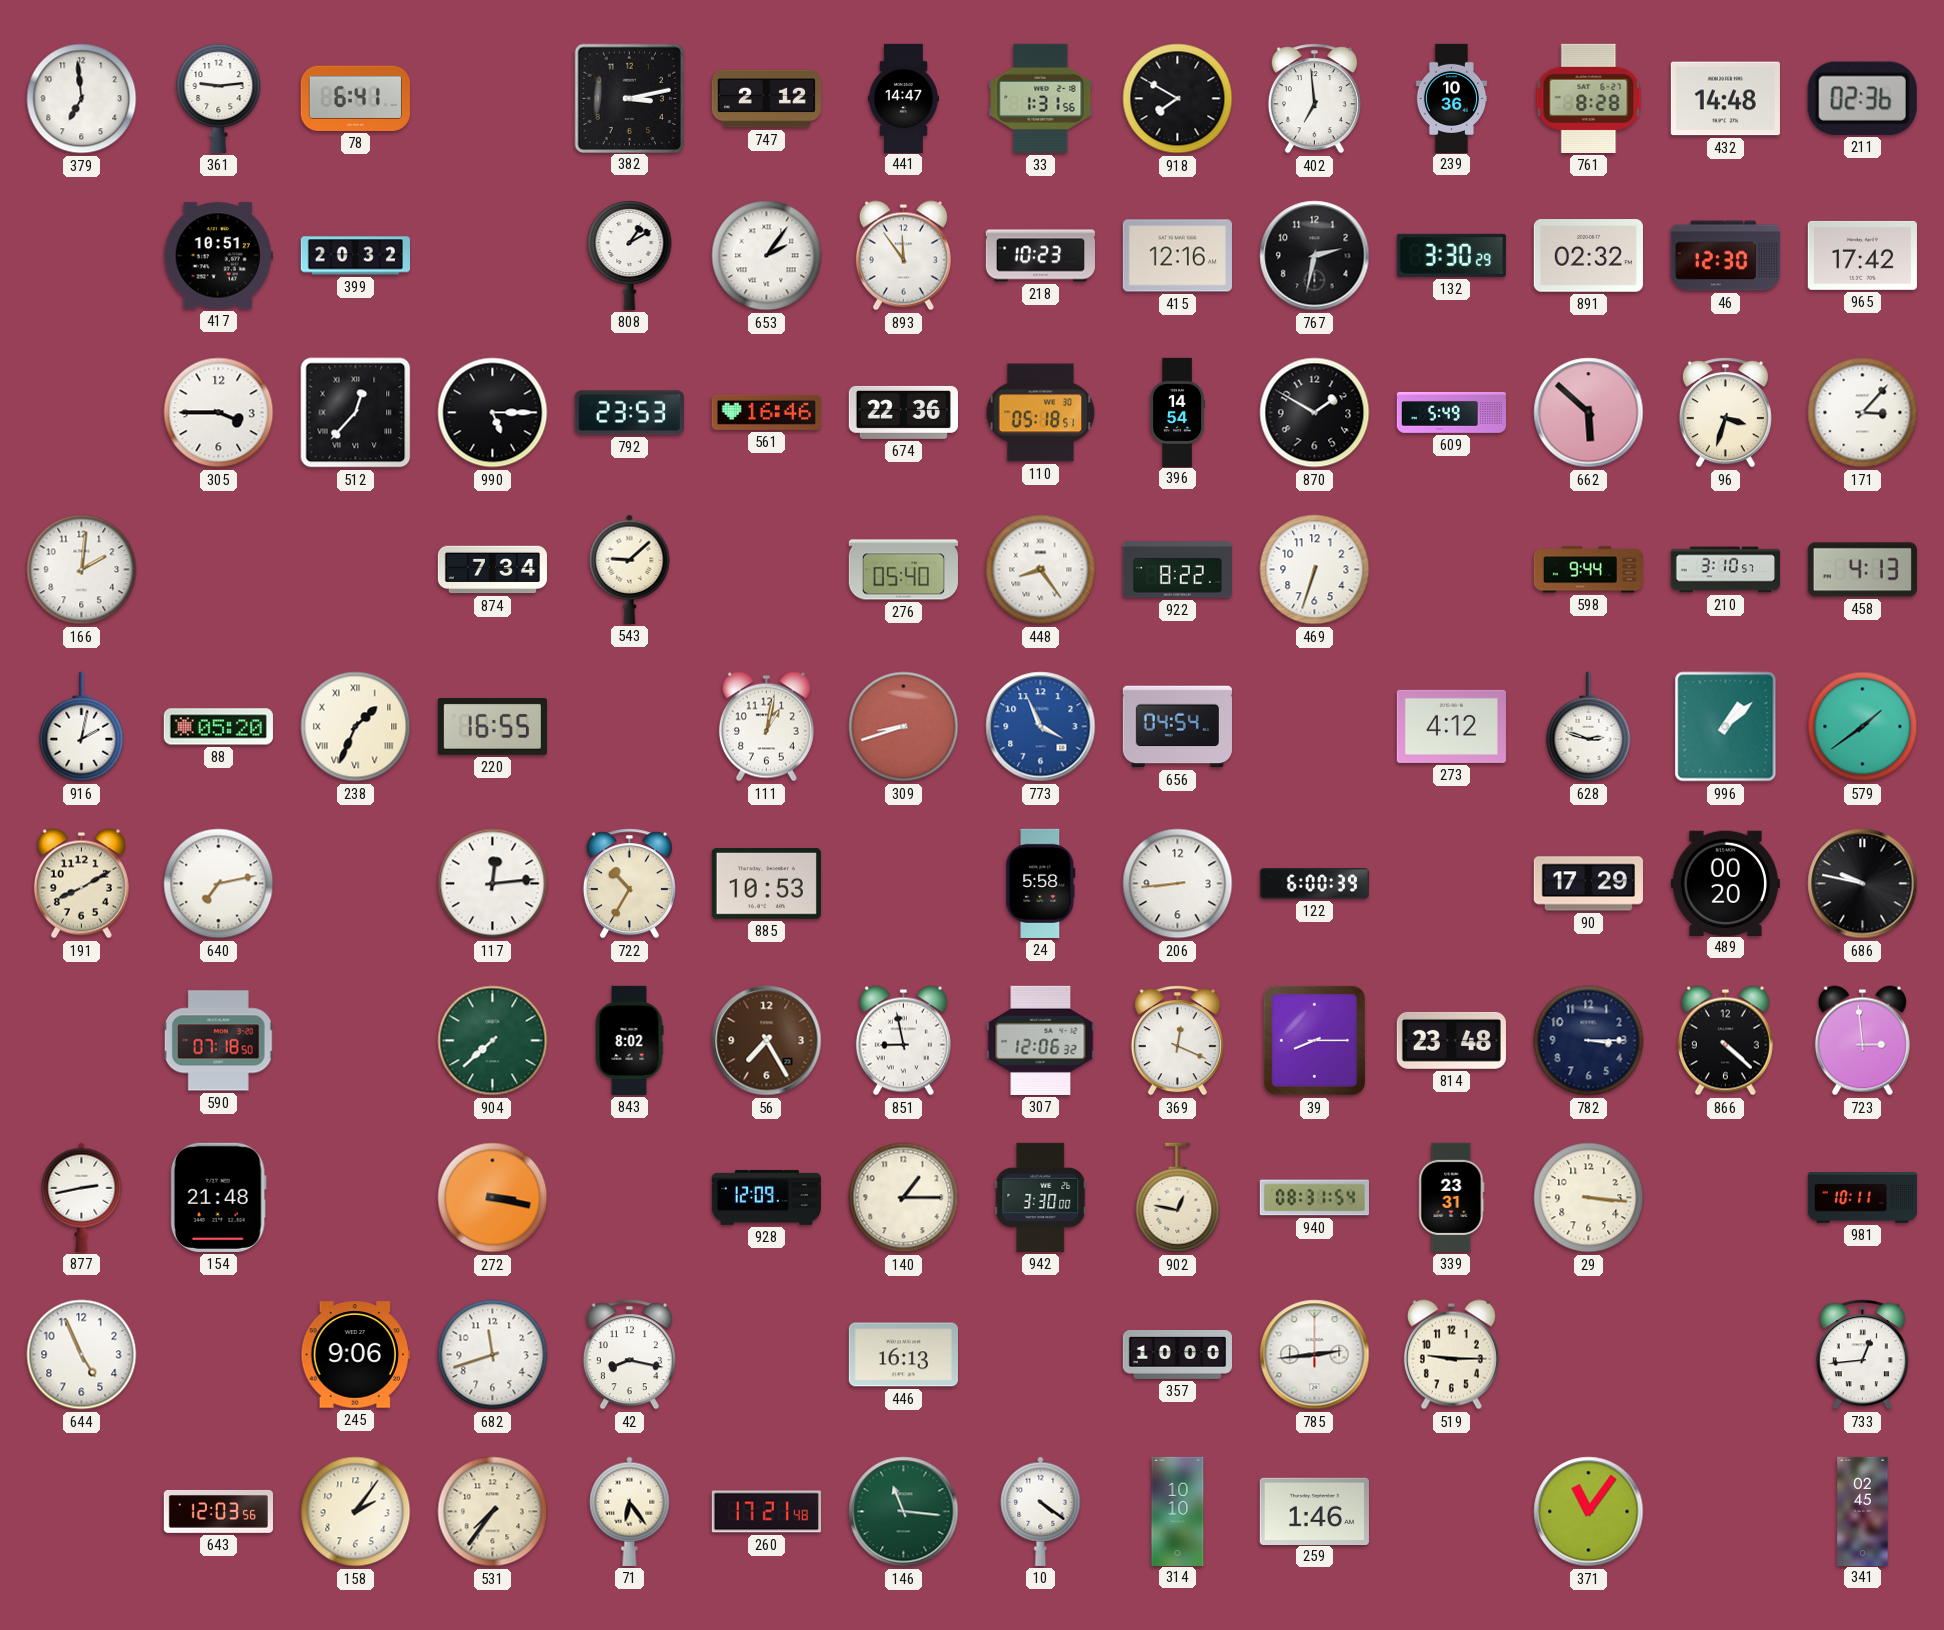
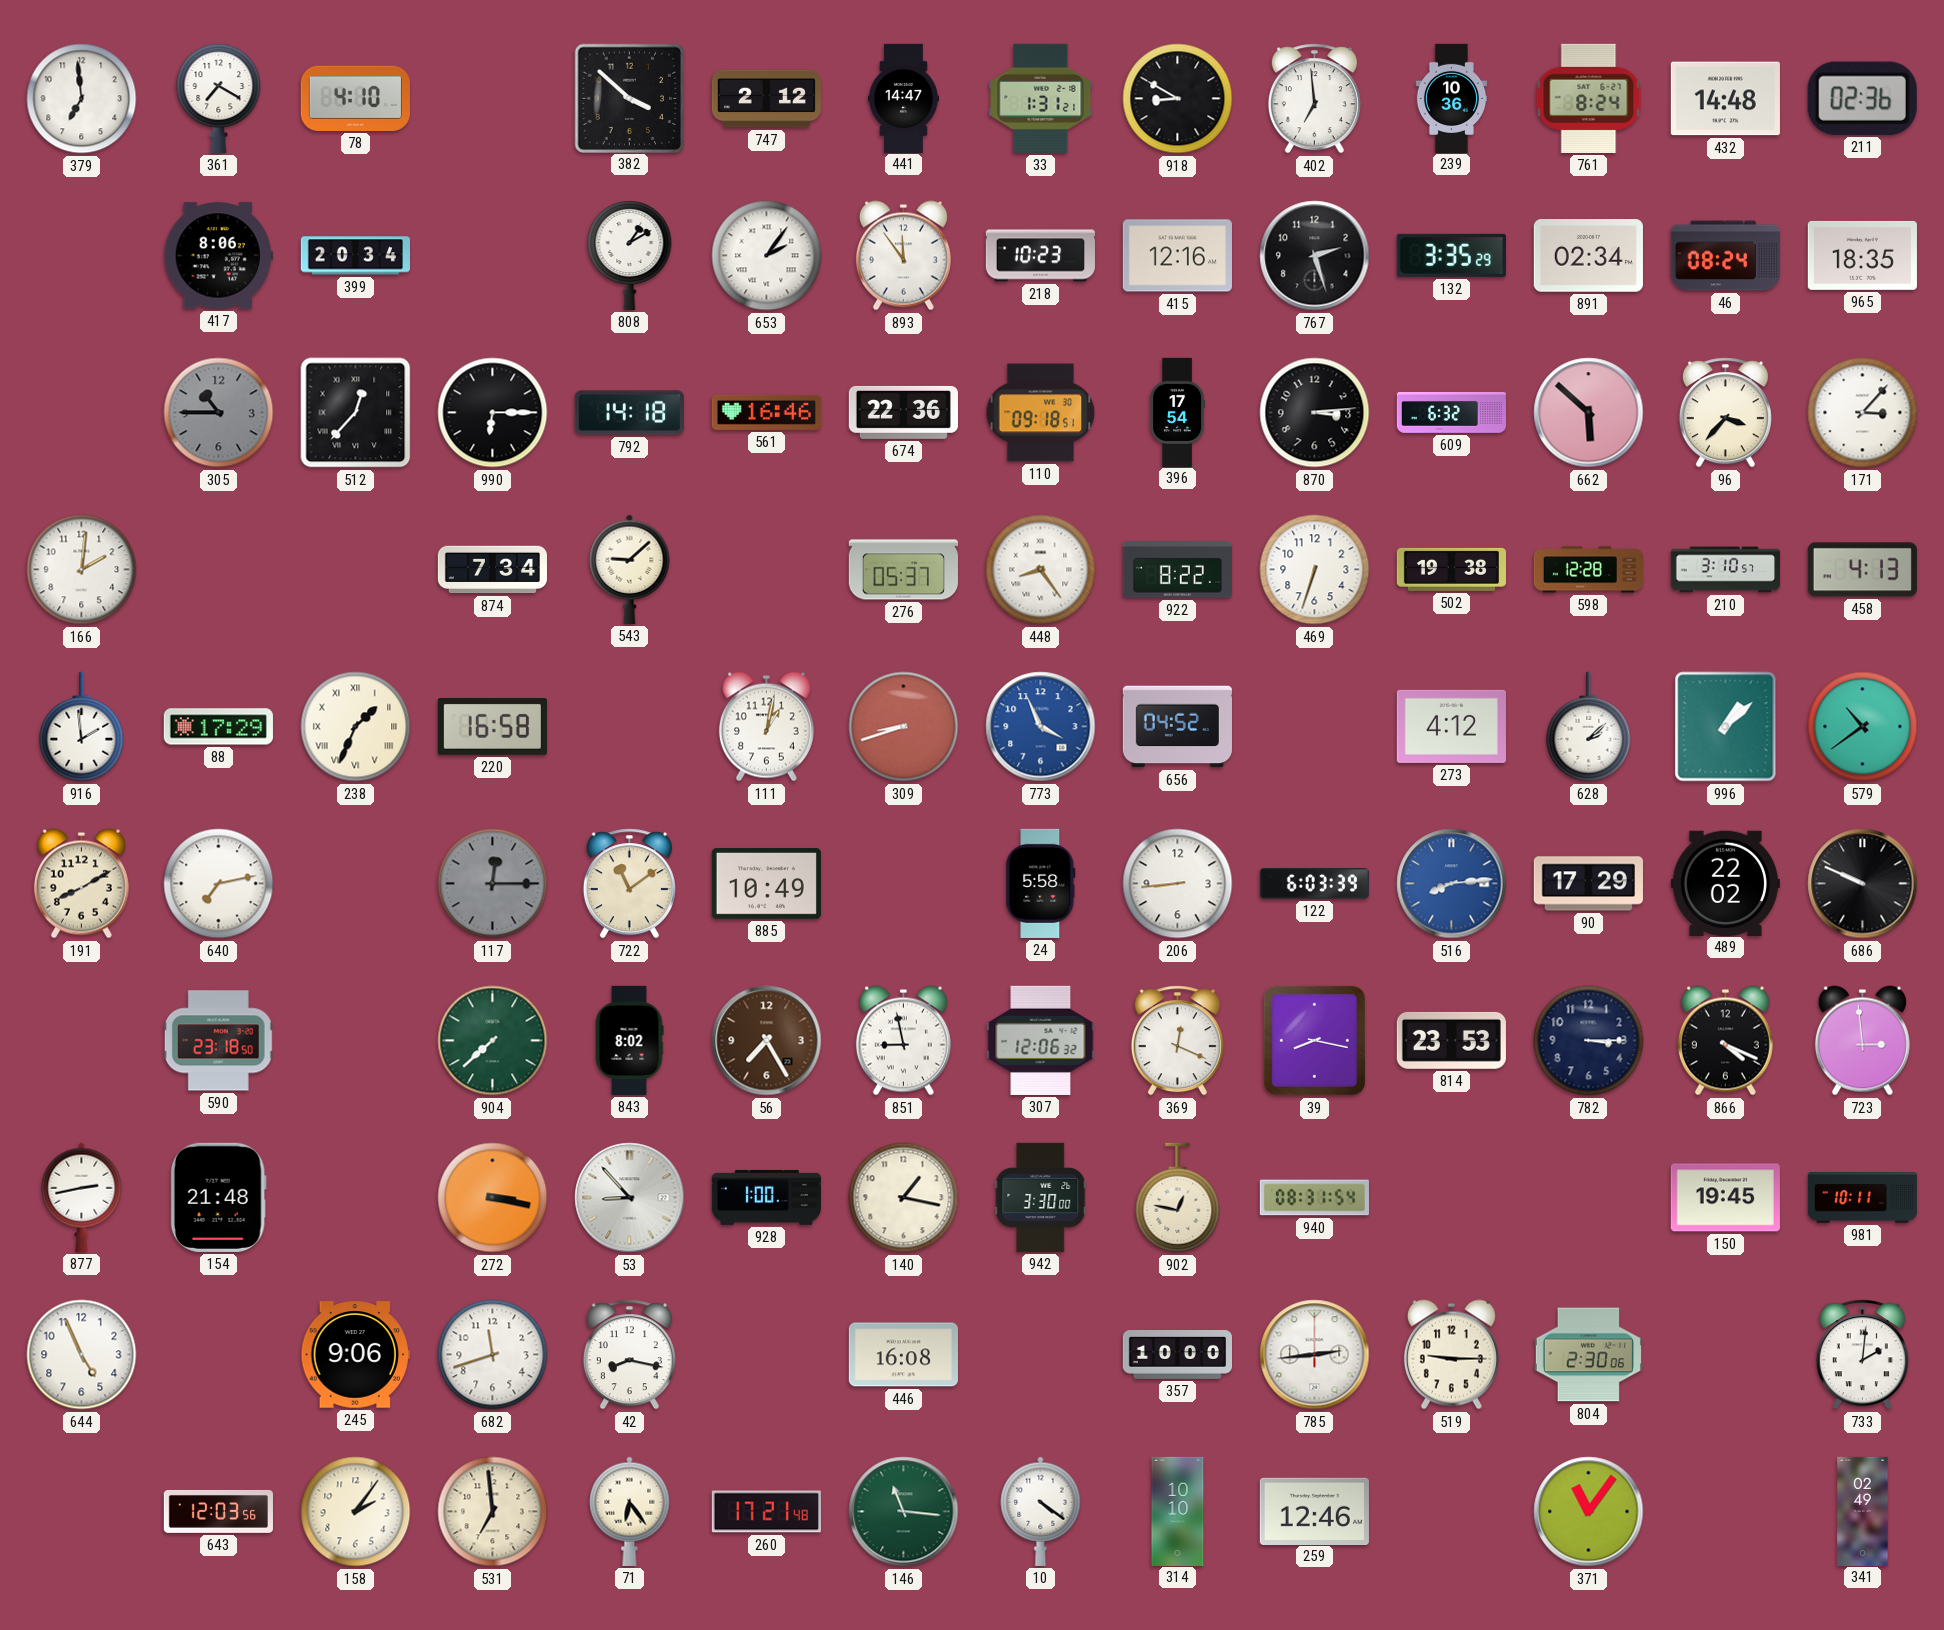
361: 9:14 -> 7:20
78: 6:41 -> 4:10
382: 3:13 -> 3:52
33: 1:31:56 -> 1:31:21
918: 7:50 -> 8:50
761: 8:28 -> 8:24
417: 10:51 -> 8:06
399: 20:32 -> 20:34
767: 2:32 -> 2:27
132: 3:30 -> 3:35
891: 02:32 -> 02:34
46: 12:30 -> 08:24
965: 17:42 -> 18:35
305: 3:45 -> 10:45
305 dial: white -> grey
990: 5:15 -> 6:15
792: 23:53 -> 14:18
110: 05:18 -> 09:18
396: 14:54 -> 17:54
870: 1:50 -> 3:14
609: 5:49 -> 6:32
96: 3:33 -> 3:37
276: 05:40 -> 05:37
502: none -> 19:38
598: 9:44 -> 12:28
916: 2:02 -> 1:59
88: 05:20 -> 17:29
220: 16:55 -> 16:58
656: 04:54 -> 04:52
628: 2:48 -> 2:08
579: 1:39 -> 10:39
117: 12:14 -> 12:15
117 dial: white -> grey
722: 10:35 -> 11:09
885: 10:53 -> 10:49
122: 6:00 -> 6:03
516: none -> 8:14
489: 00:20 -> 22:02
686: 9:47 -> 9:49
590: 07:18 -> 23:18
39: 8:15 -> 8:17
814: 23:48 -> 23:53
866: 4:22 -> 4:19
53: none -> 8:53
928: 12:09 -> 1:00
140: 1:15 -> 1:17
339: 23:31 -> none
29: 3:16 -> none
150: none -> 19:45
446: 16:13 -> 16:08
804: none -> 2:30
733: 12:44 -> 2:01
531: 7:36 -> 6:59
259: 1:46 -> 12:46
341: 02:45 -> 02:49
